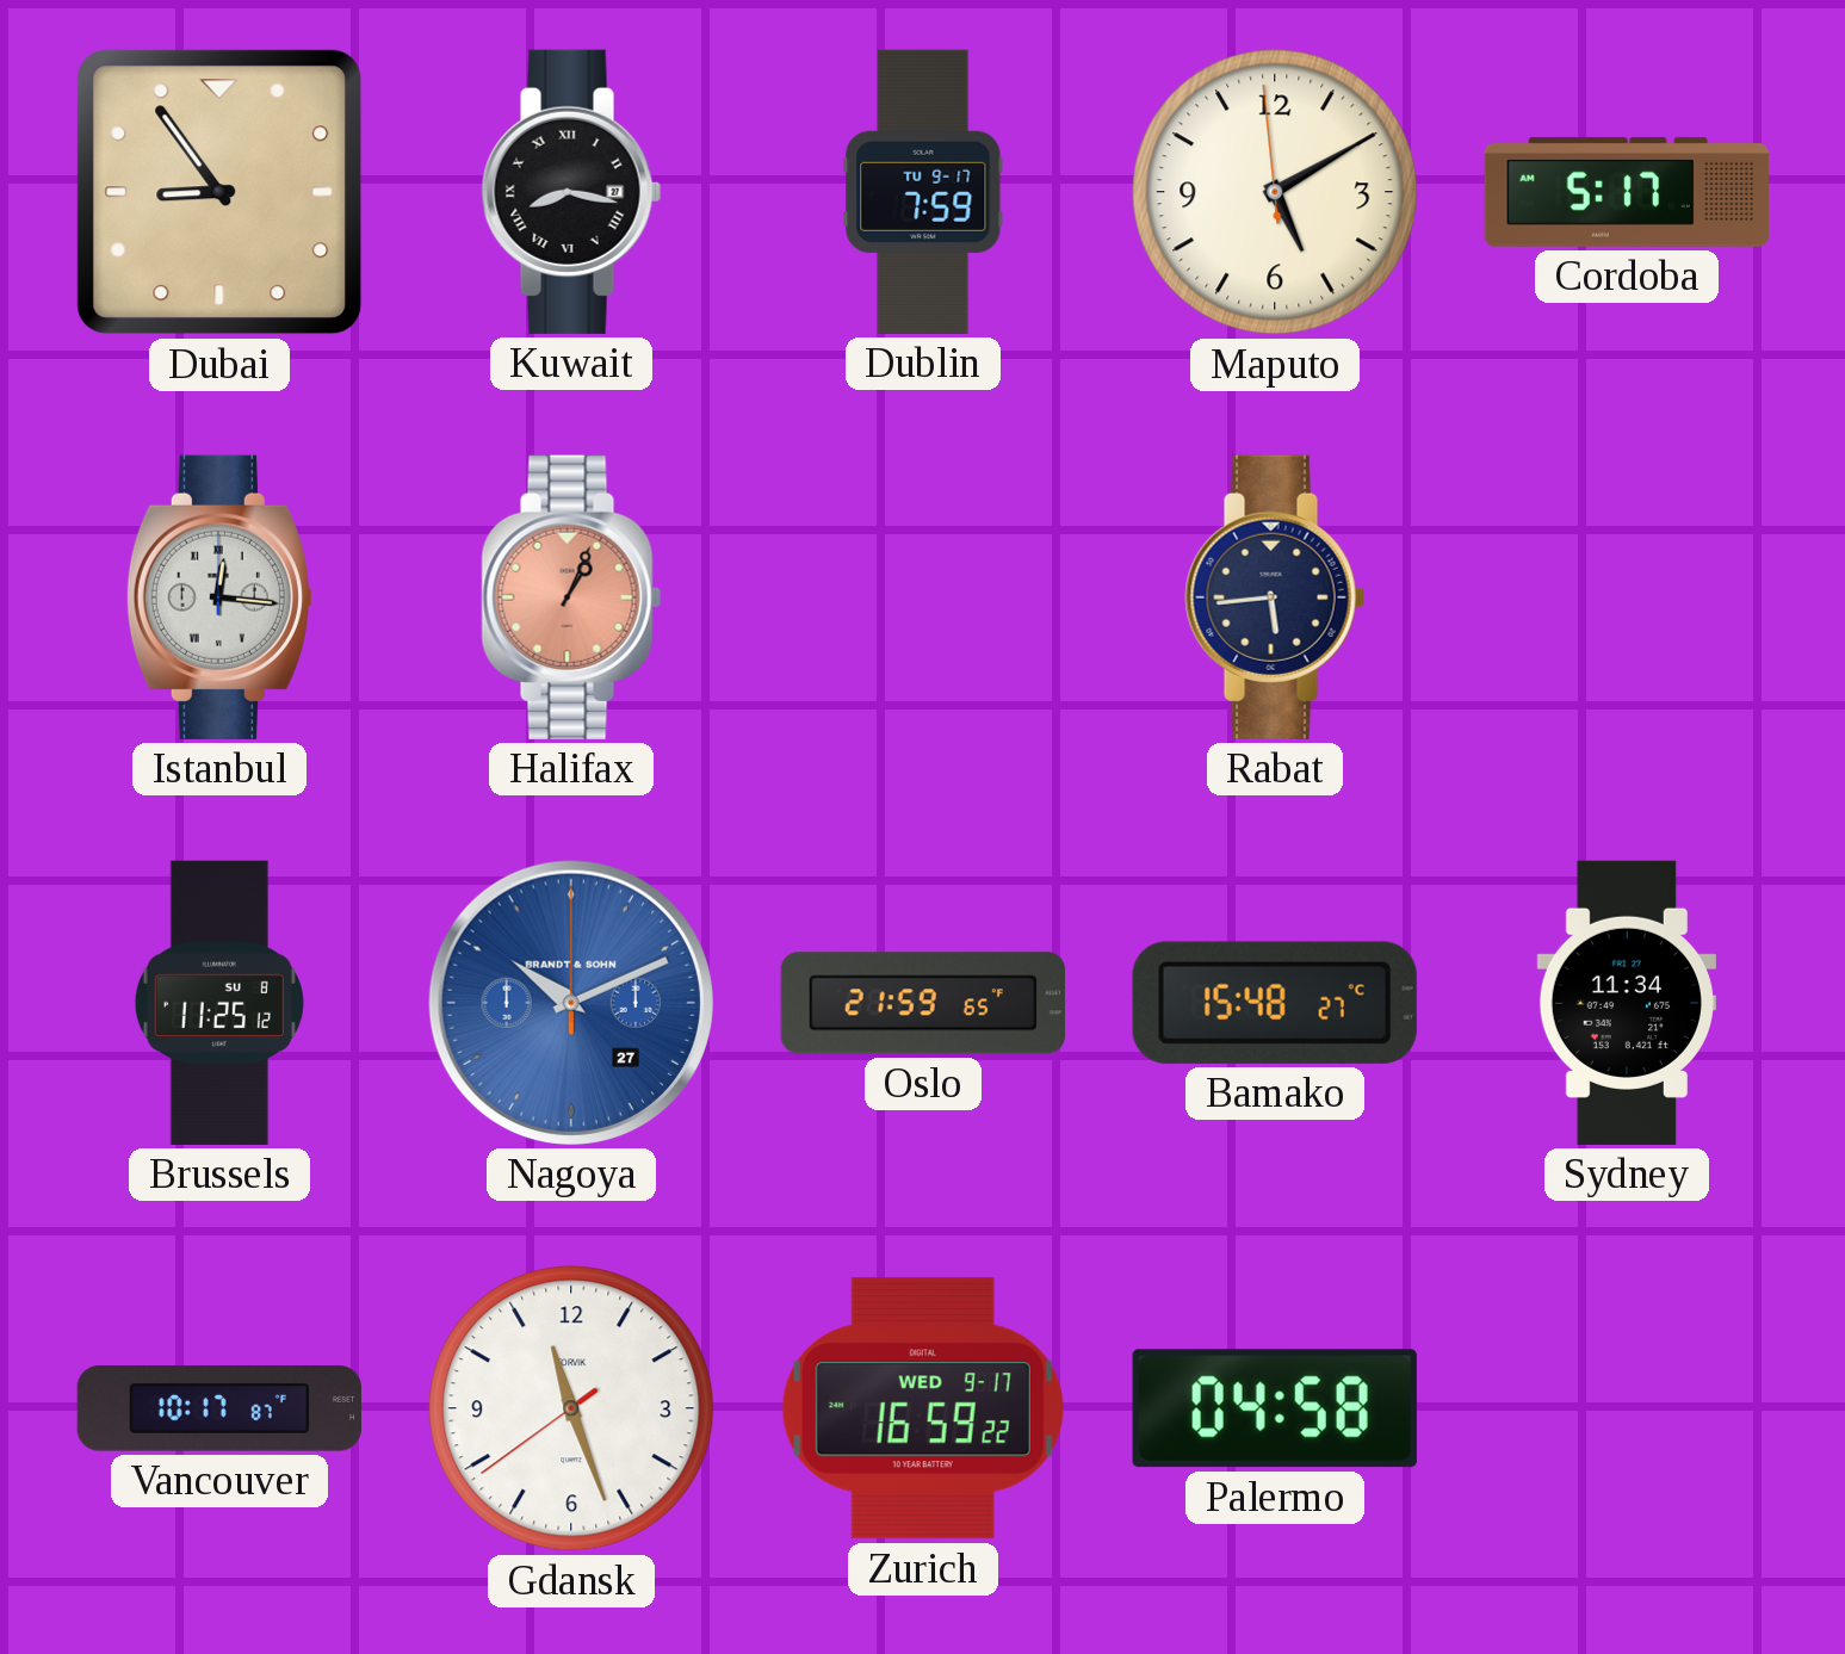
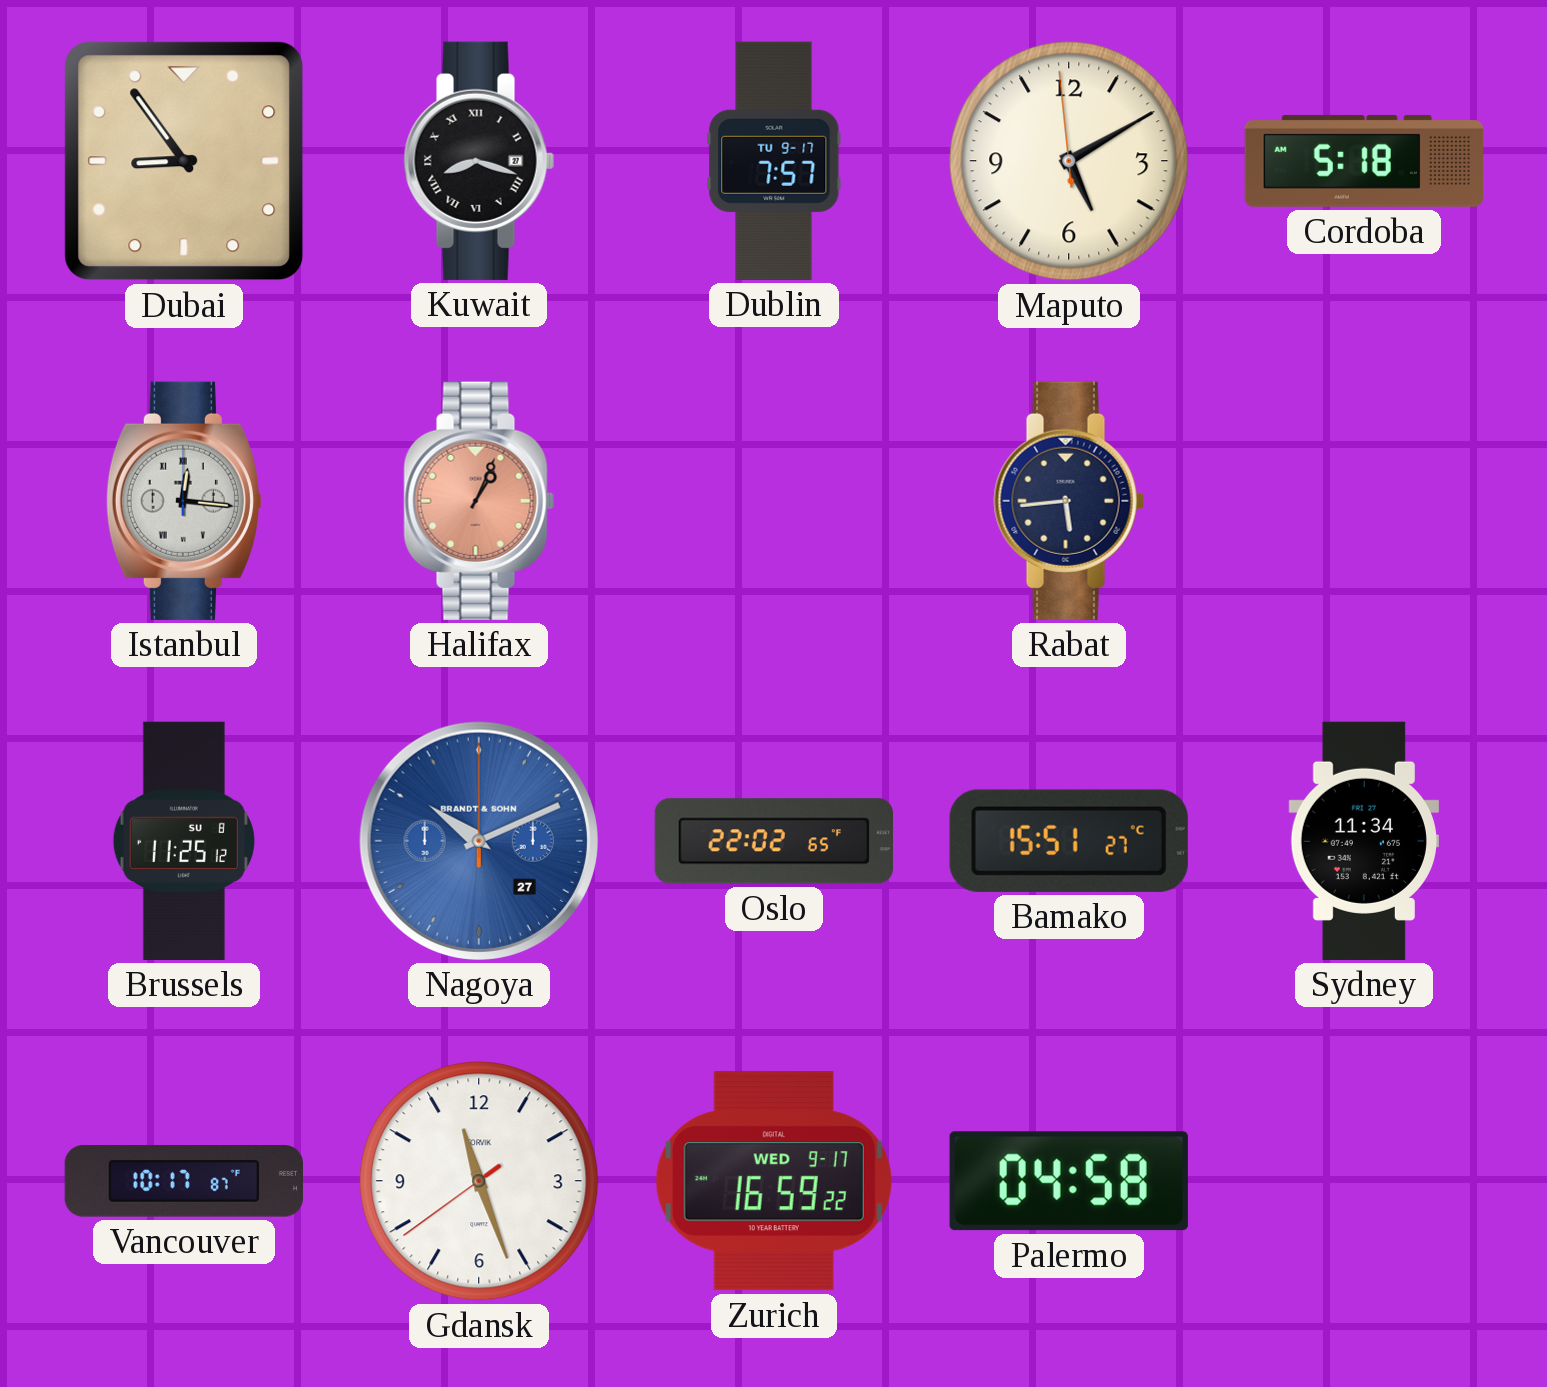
Kuwait: 8:17 -> 8:18
Dublin: 7:59 -> 7:57
Cordoba: 5:17 -> 5:18
Oslo: 21:59 -> 22:02
Bamako: 15:48 -> 15:51
